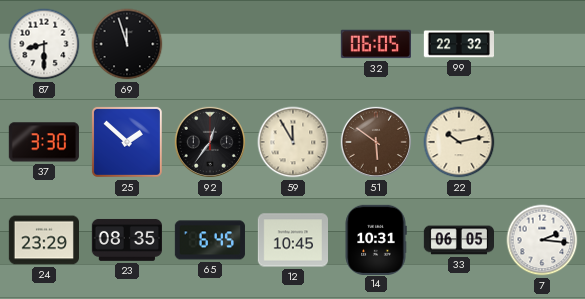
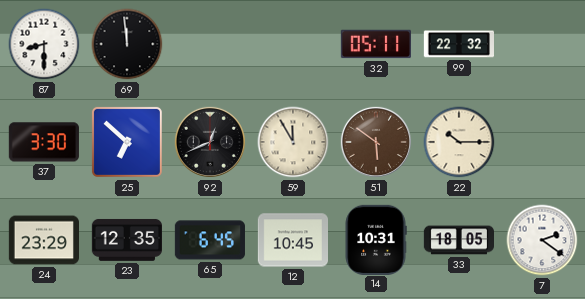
69: 11:57 -> 11:59
32: 06:05 -> 05:11
25: 1:52 -> 6:52
92: 12:36 -> 12:41
22: 10:13 -> 10:15
23: 08:35 -> 12:35
33: 06:05 -> 18:05
7: 2:16 -> 2:21
